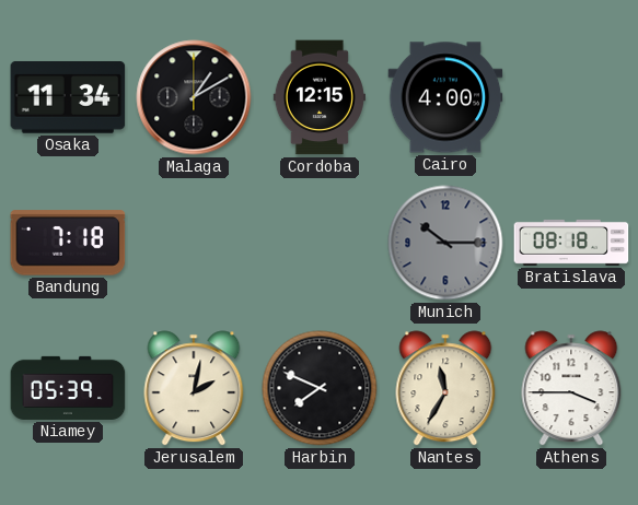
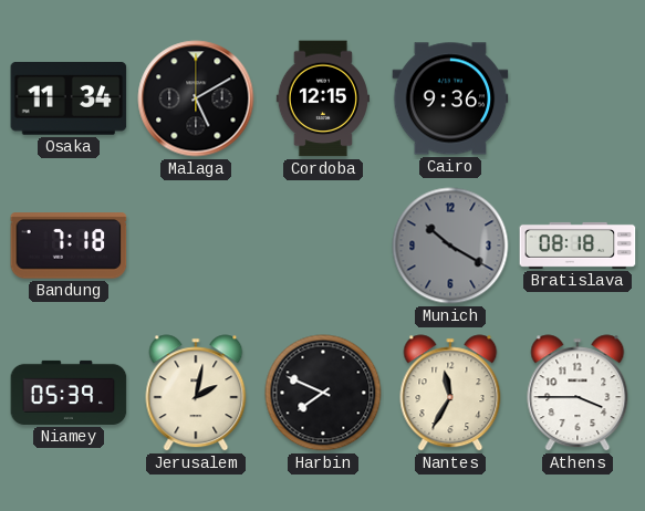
Malaga: 1:10 -> 5:10
Cairo: 4:00 -> 9:36
Munich: 10:15 -> 10:20
